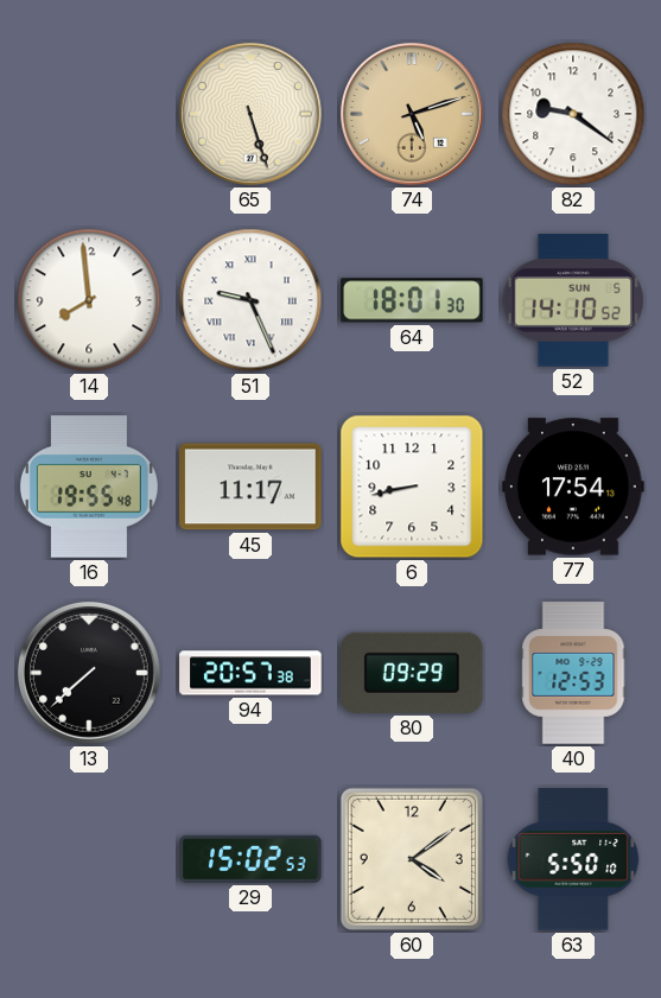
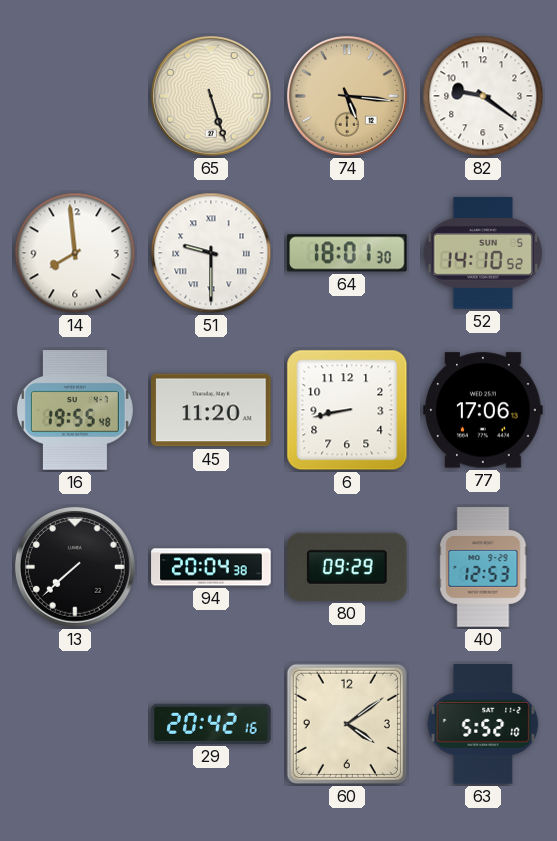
74: 5:12 -> 5:16
51: 9:26 -> 9:30
45: 11:17 -> 11:20
77: 17:54 -> 17:06
94: 20:57 -> 20:04
29: 15:02 -> 20:42
63: 5:50 -> 5:52
